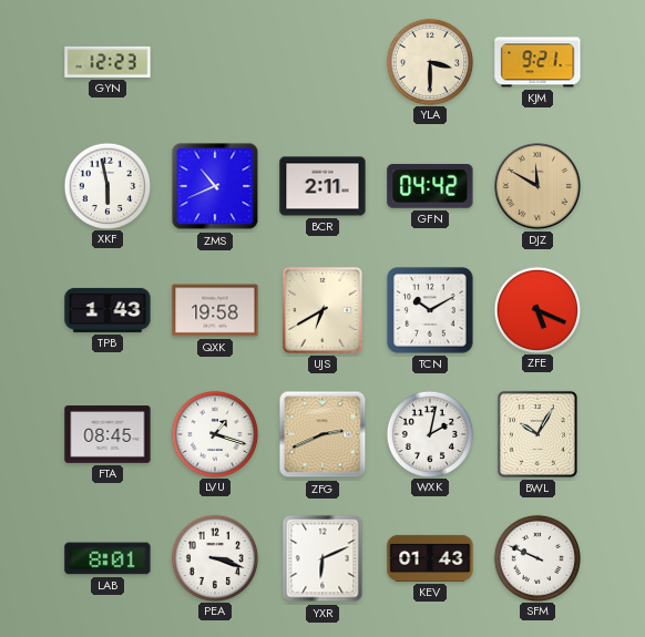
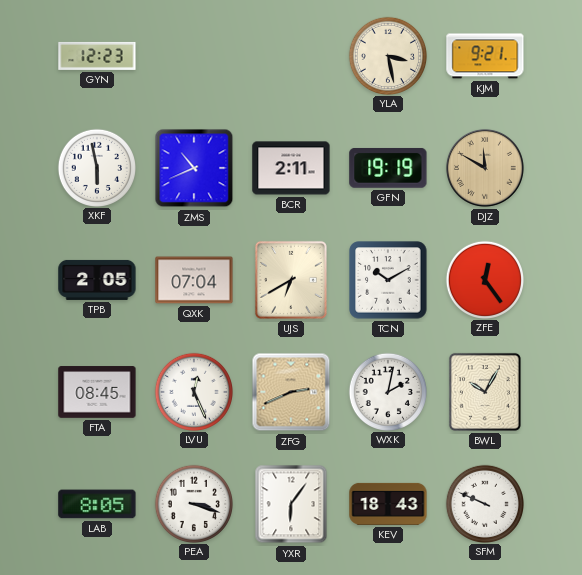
YLA: 3:30 -> 3:28
GFN: 04:42 -> 19:19
TPB: 1:43 -> 2:05
QXK: 19:58 -> 07:04
ZFE: 5:19 -> 12:24
LVU: 1:18 -> 12:26
LAB: 8:01 -> 8:05
YXR: 6:11 -> 6:06
KEV: 01:43 -> 18:43
